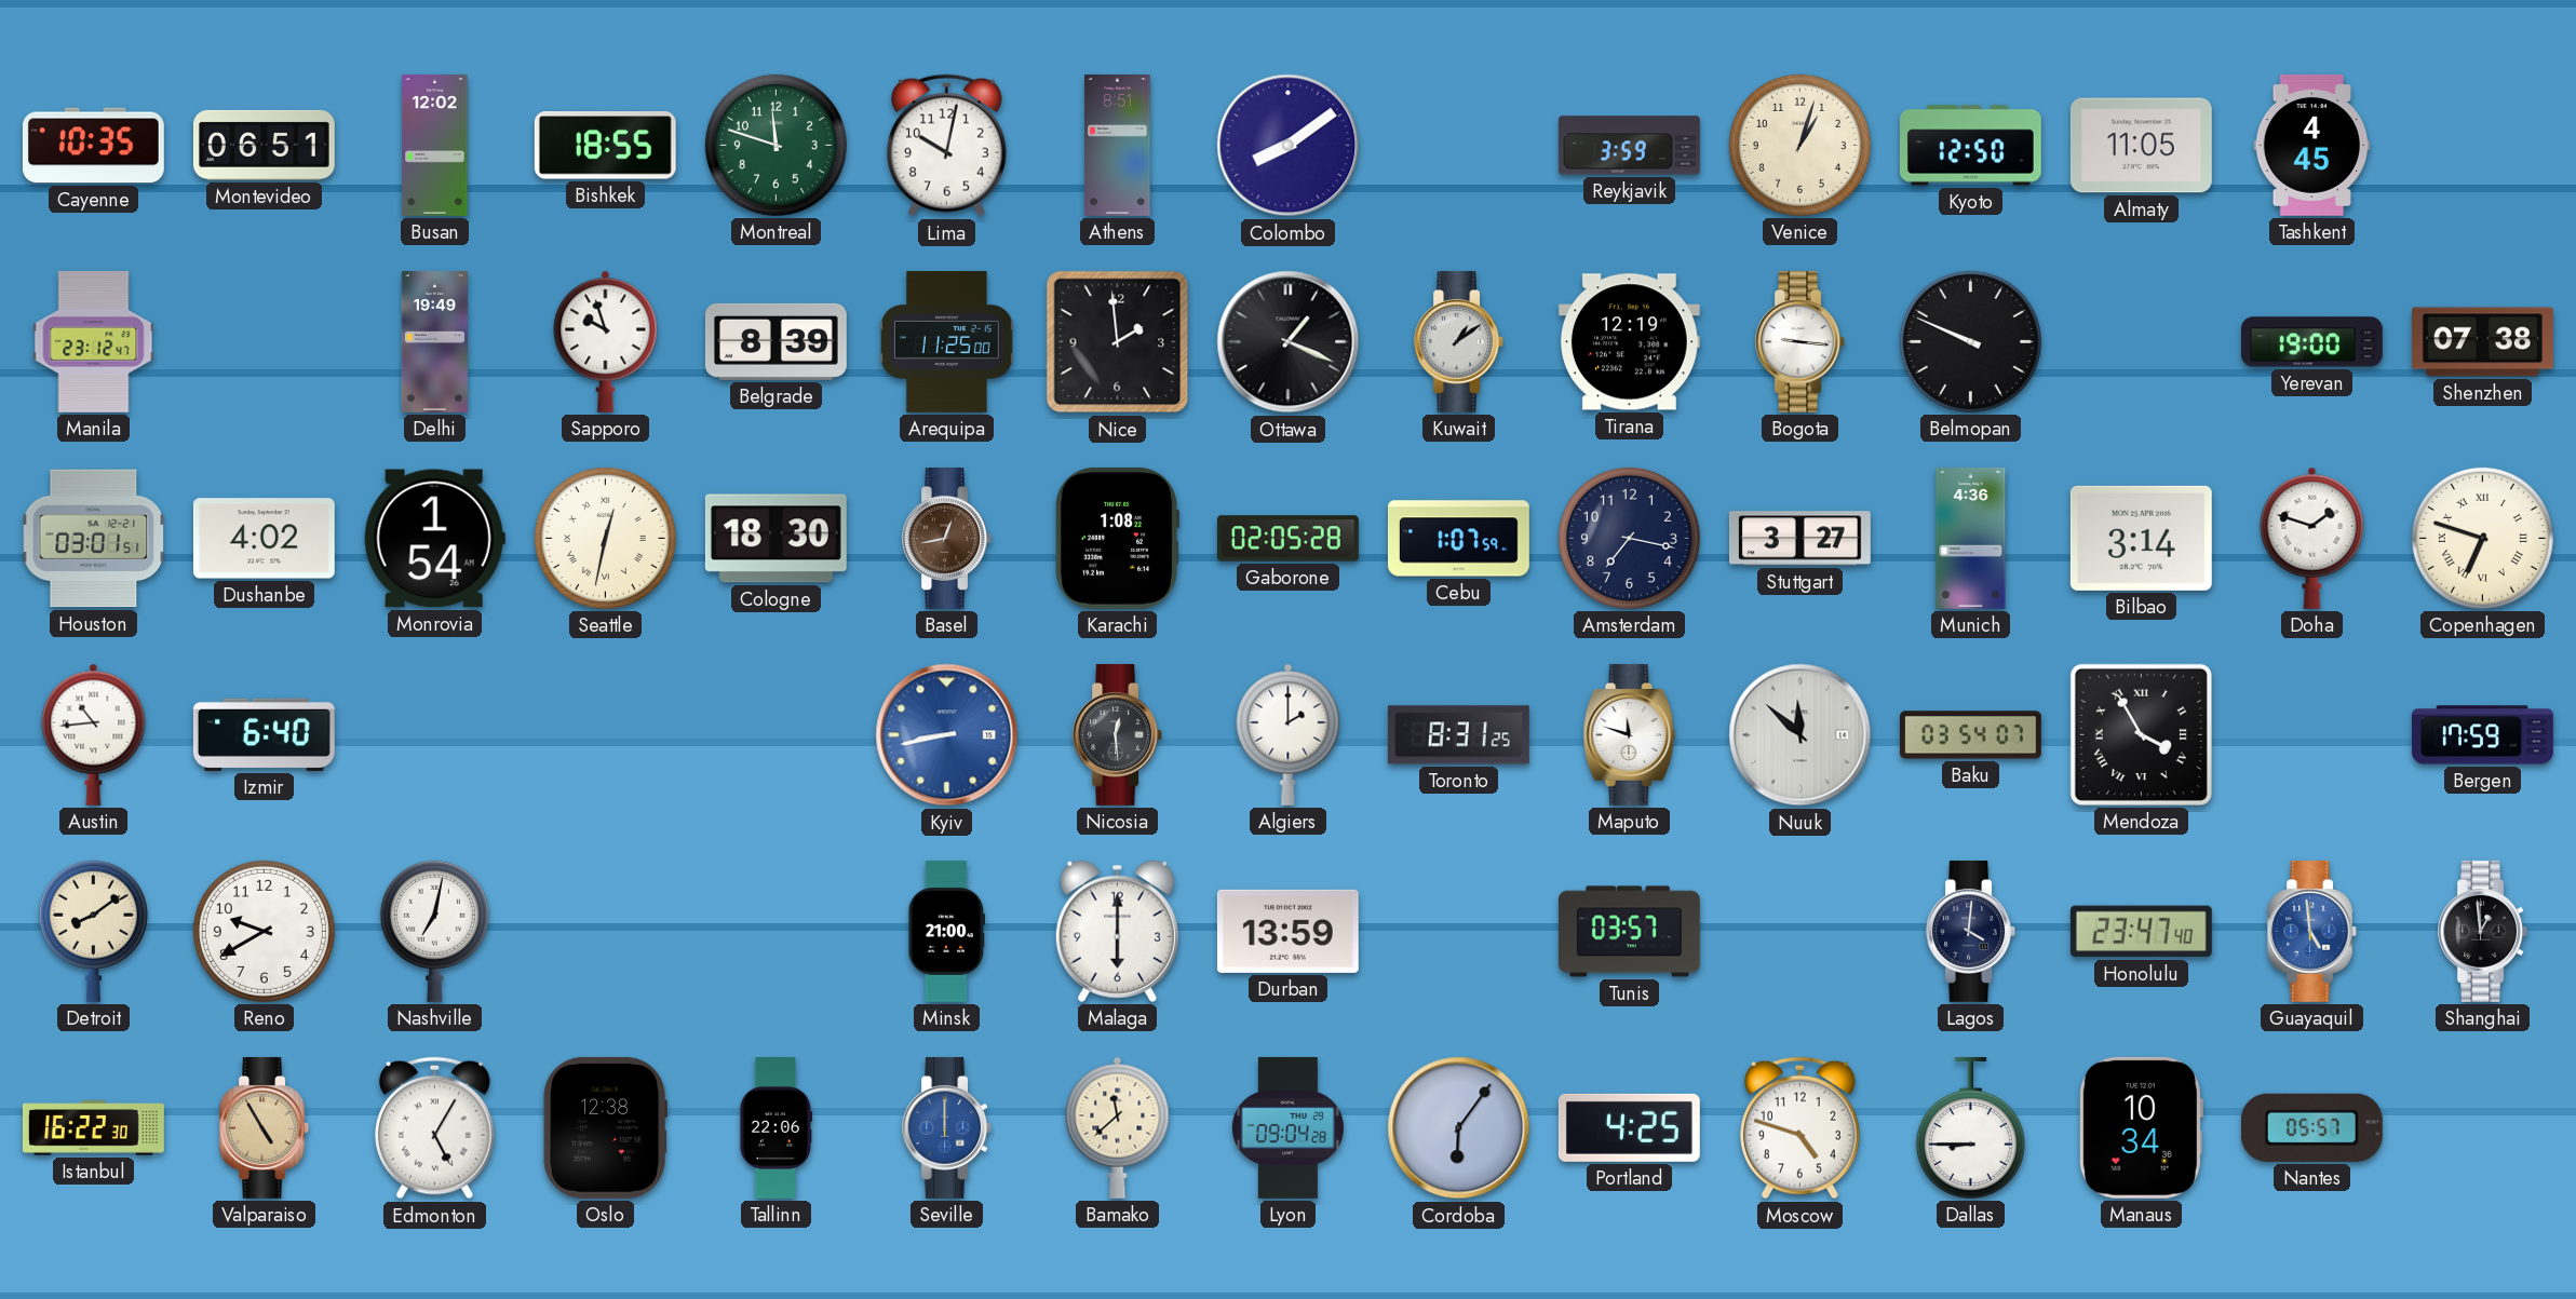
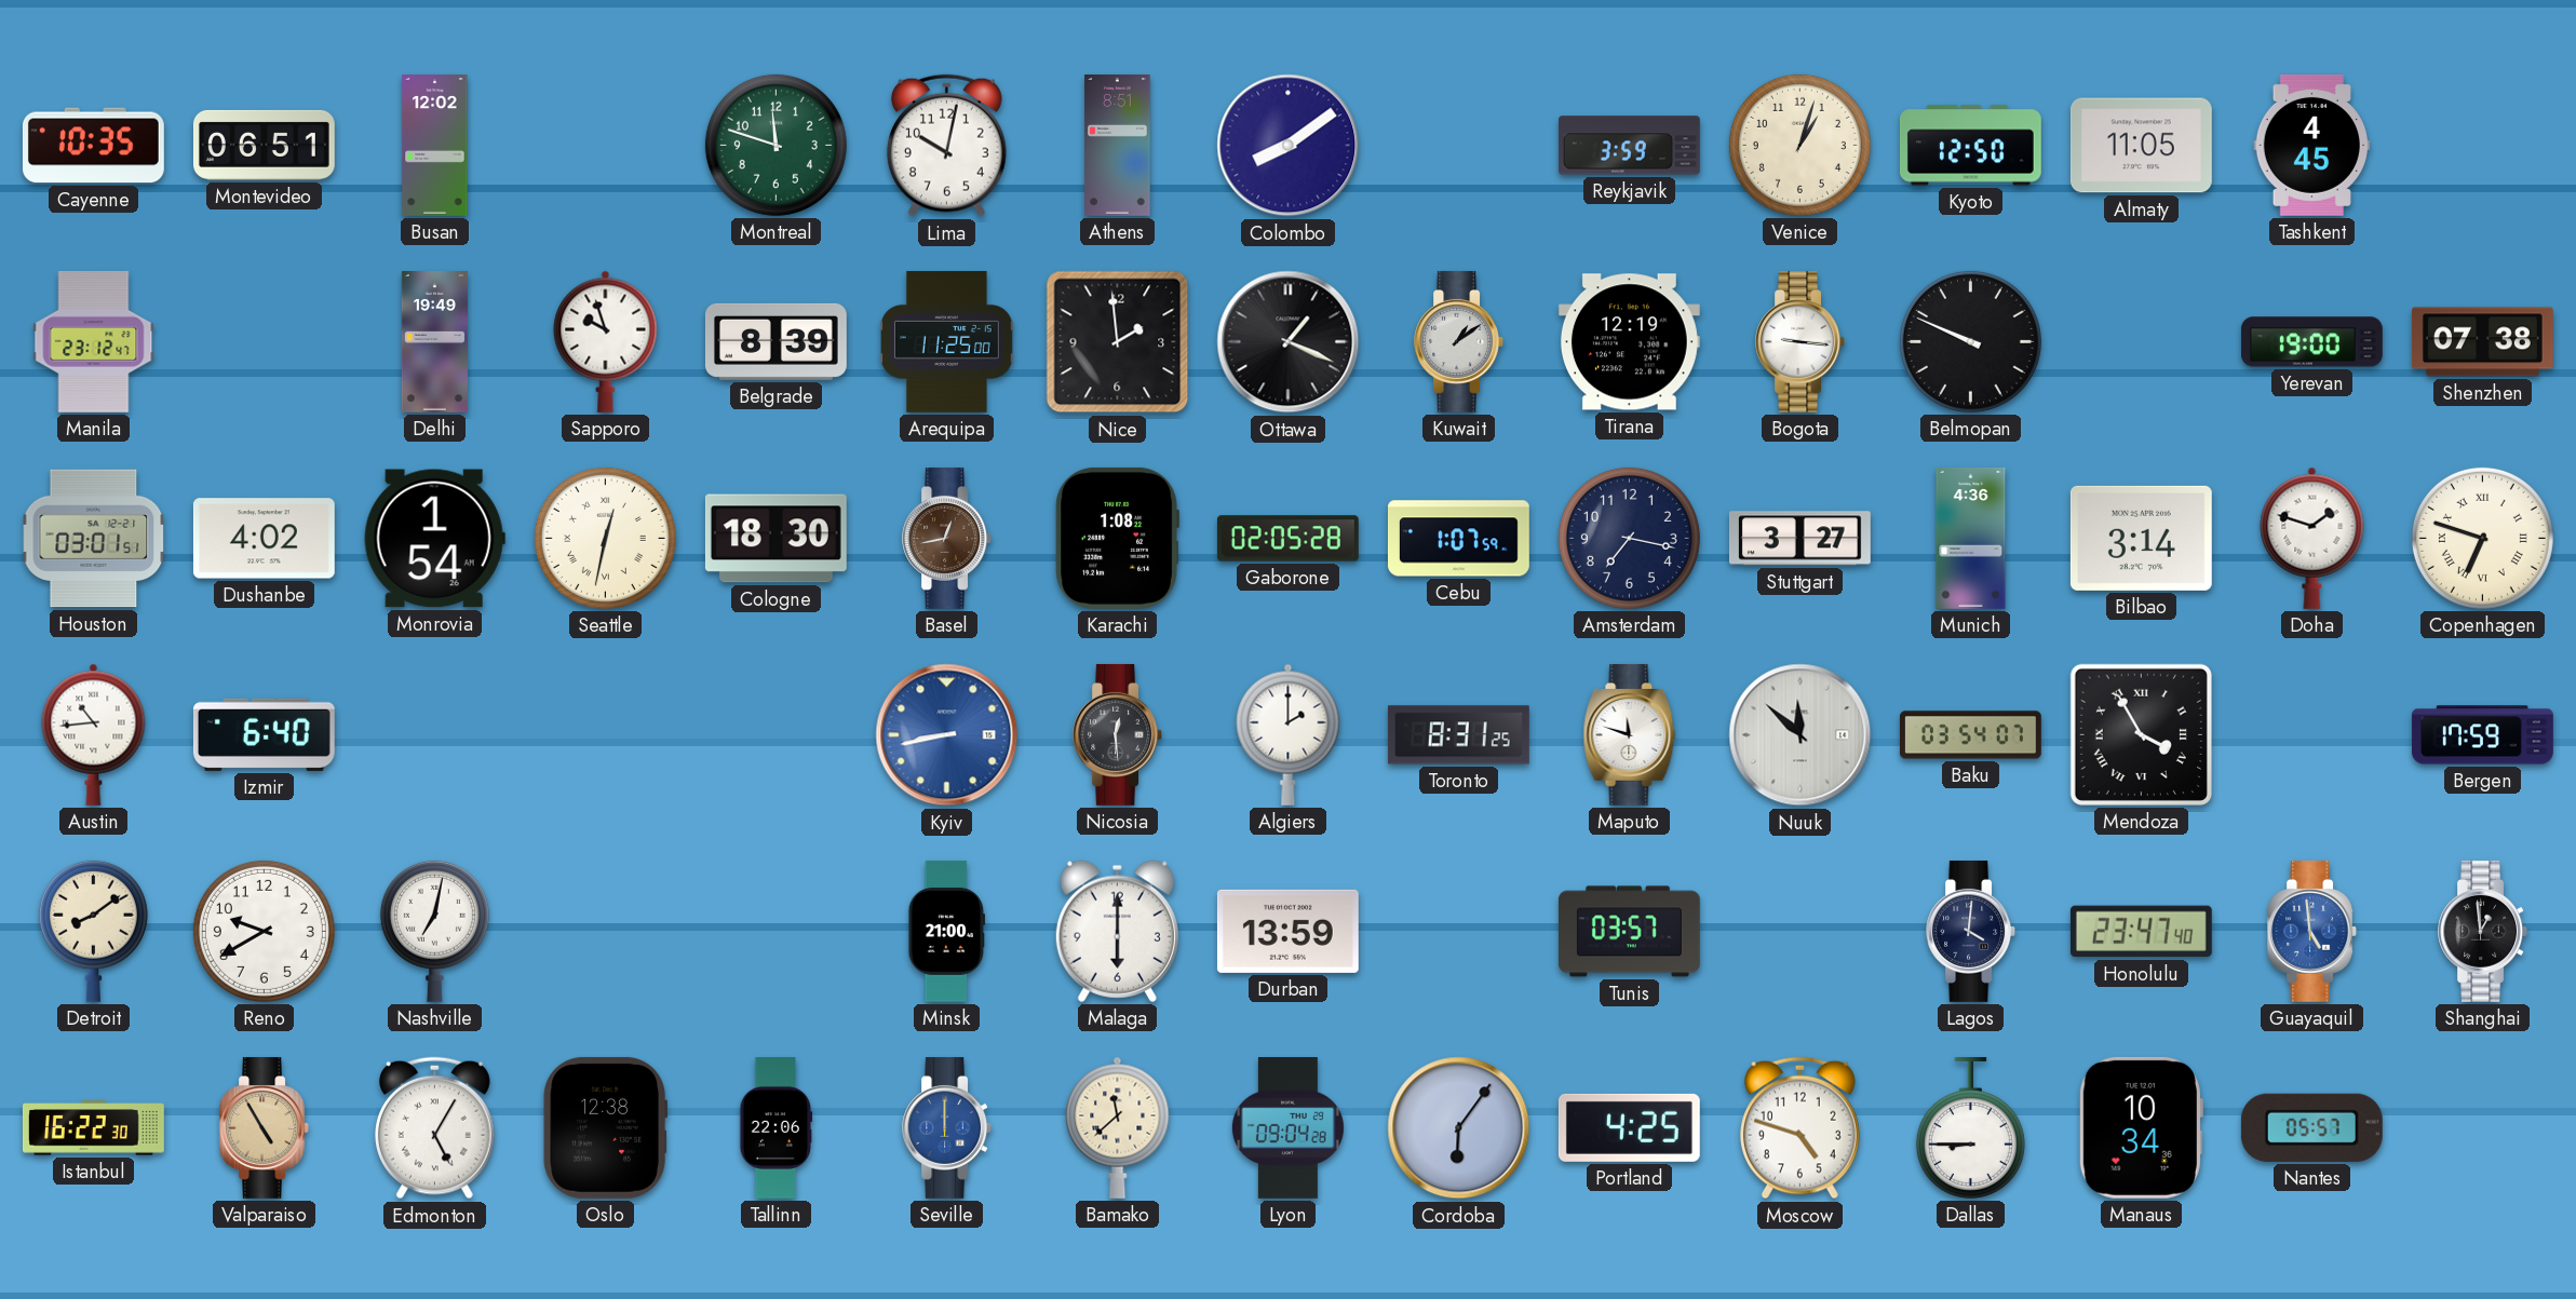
Bishkek: 18:55 -> none
